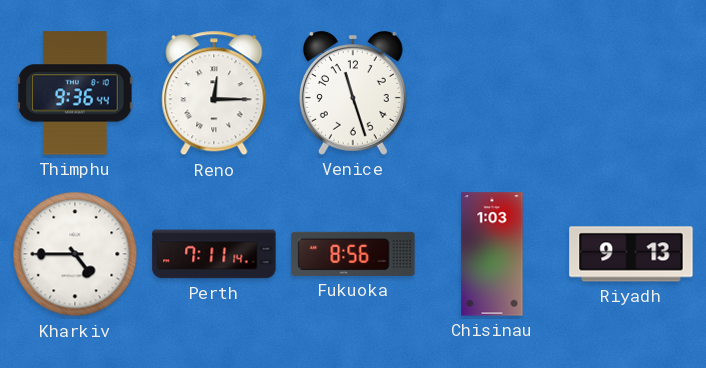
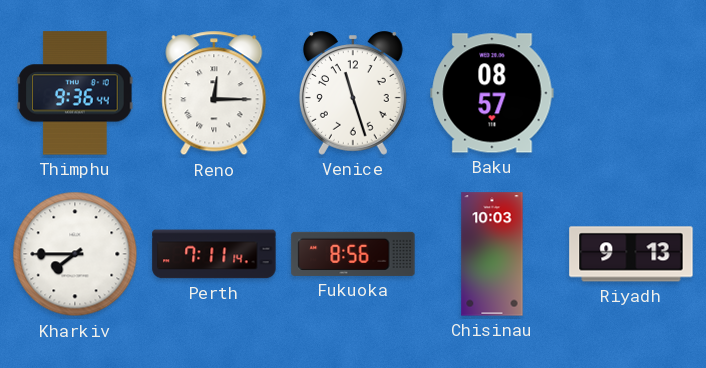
Baku: none -> 08:57
Kharkiv: 4:45 -> 7:45
Chisinau: 1:03 -> 10:03
